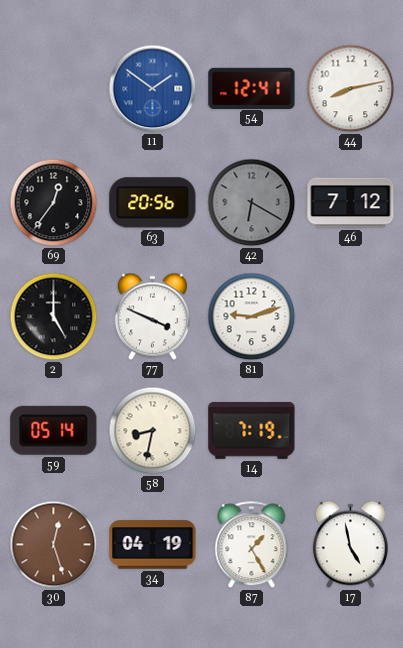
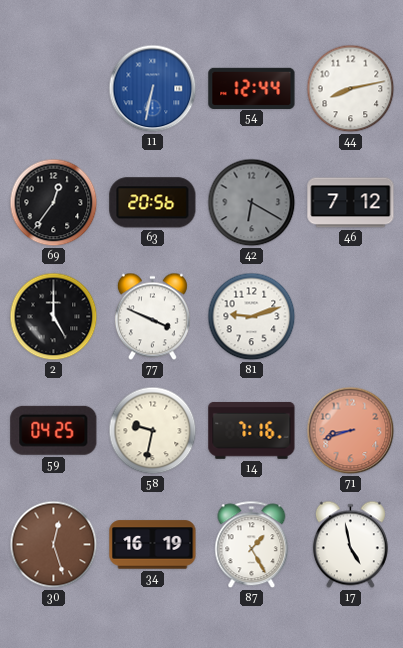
11: 1:51 -> 6:32
54: 12:41 -> 12:44
59: 05:14 -> 04:25
58: 8:32 -> 9:32
14: 7:19 -> 7:16
71: none -> 8:42
34: 04:19 -> 16:19
